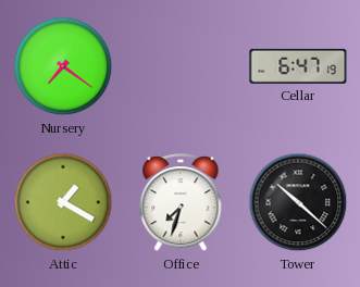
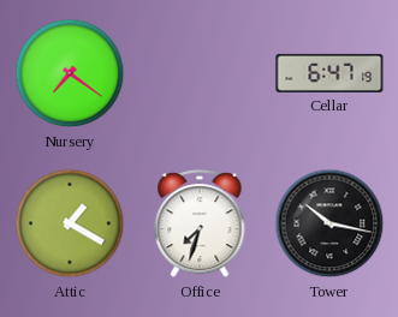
Tower: 10:22 -> 10:17
